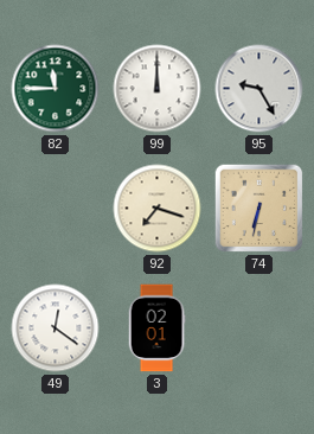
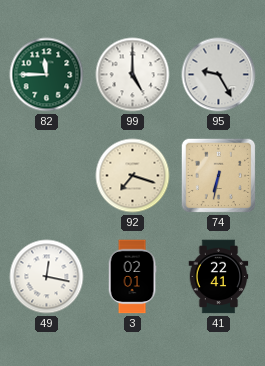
99: 12:00 -> 5:00
49: 12:21 -> 12:17
41: none -> 22:41
